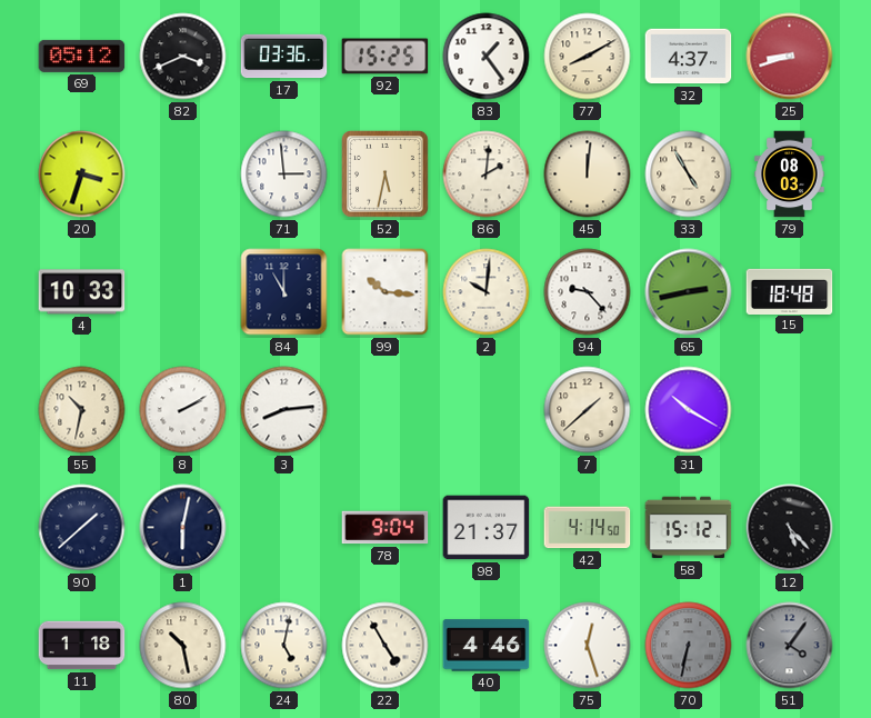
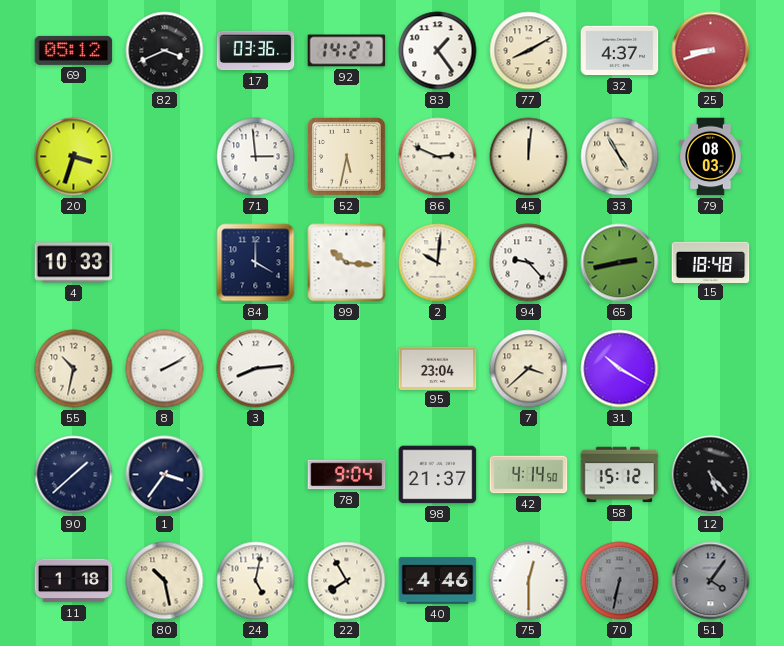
92: 15:25 -> 14:27
86: 2:01 -> 2:49
84: 11:00 -> 4:00
95: none -> 23:04
7: 1:38 -> 3:38
1: 6:02 -> 3:36
22: 4:55 -> 7:55
75: 12:27 -> 12:30
